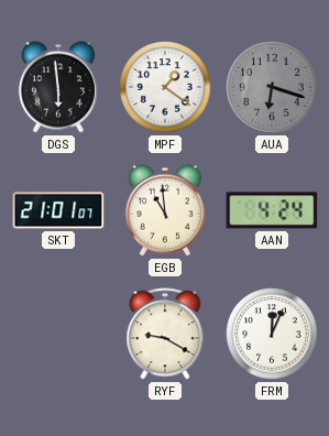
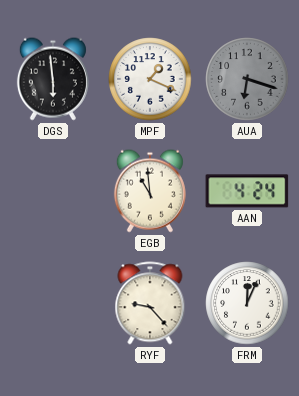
MPF: 1:21 -> 1:19
SKT: 21:01 -> none
RYF: 9:20 -> 9:23
